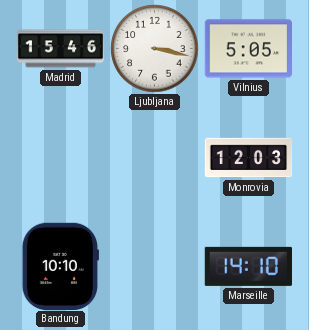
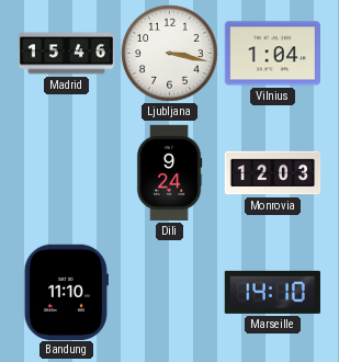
Vilnius: 5:05 -> 1:04
Dili: none -> 9:24
Bandung: 10:10 -> 11:10
